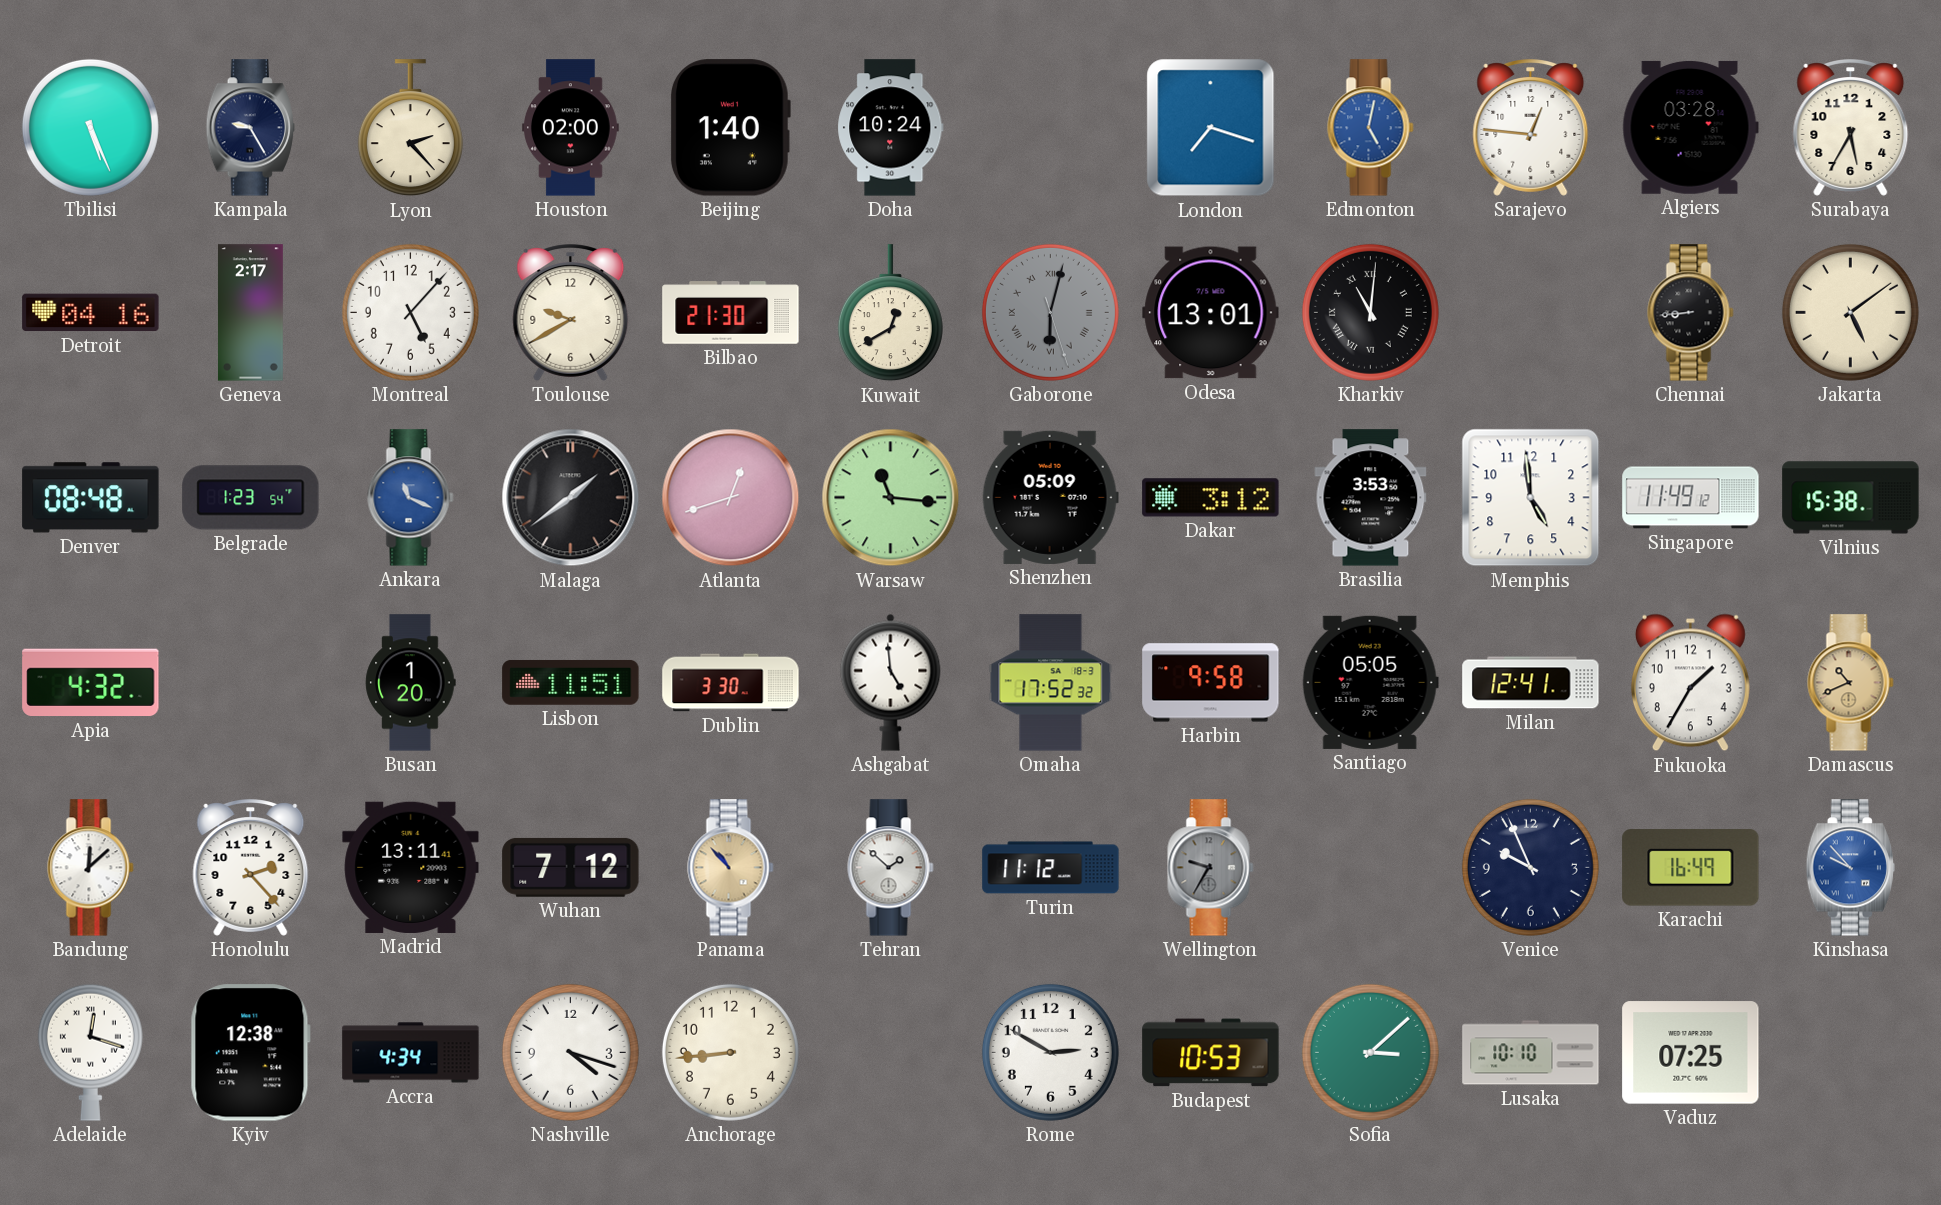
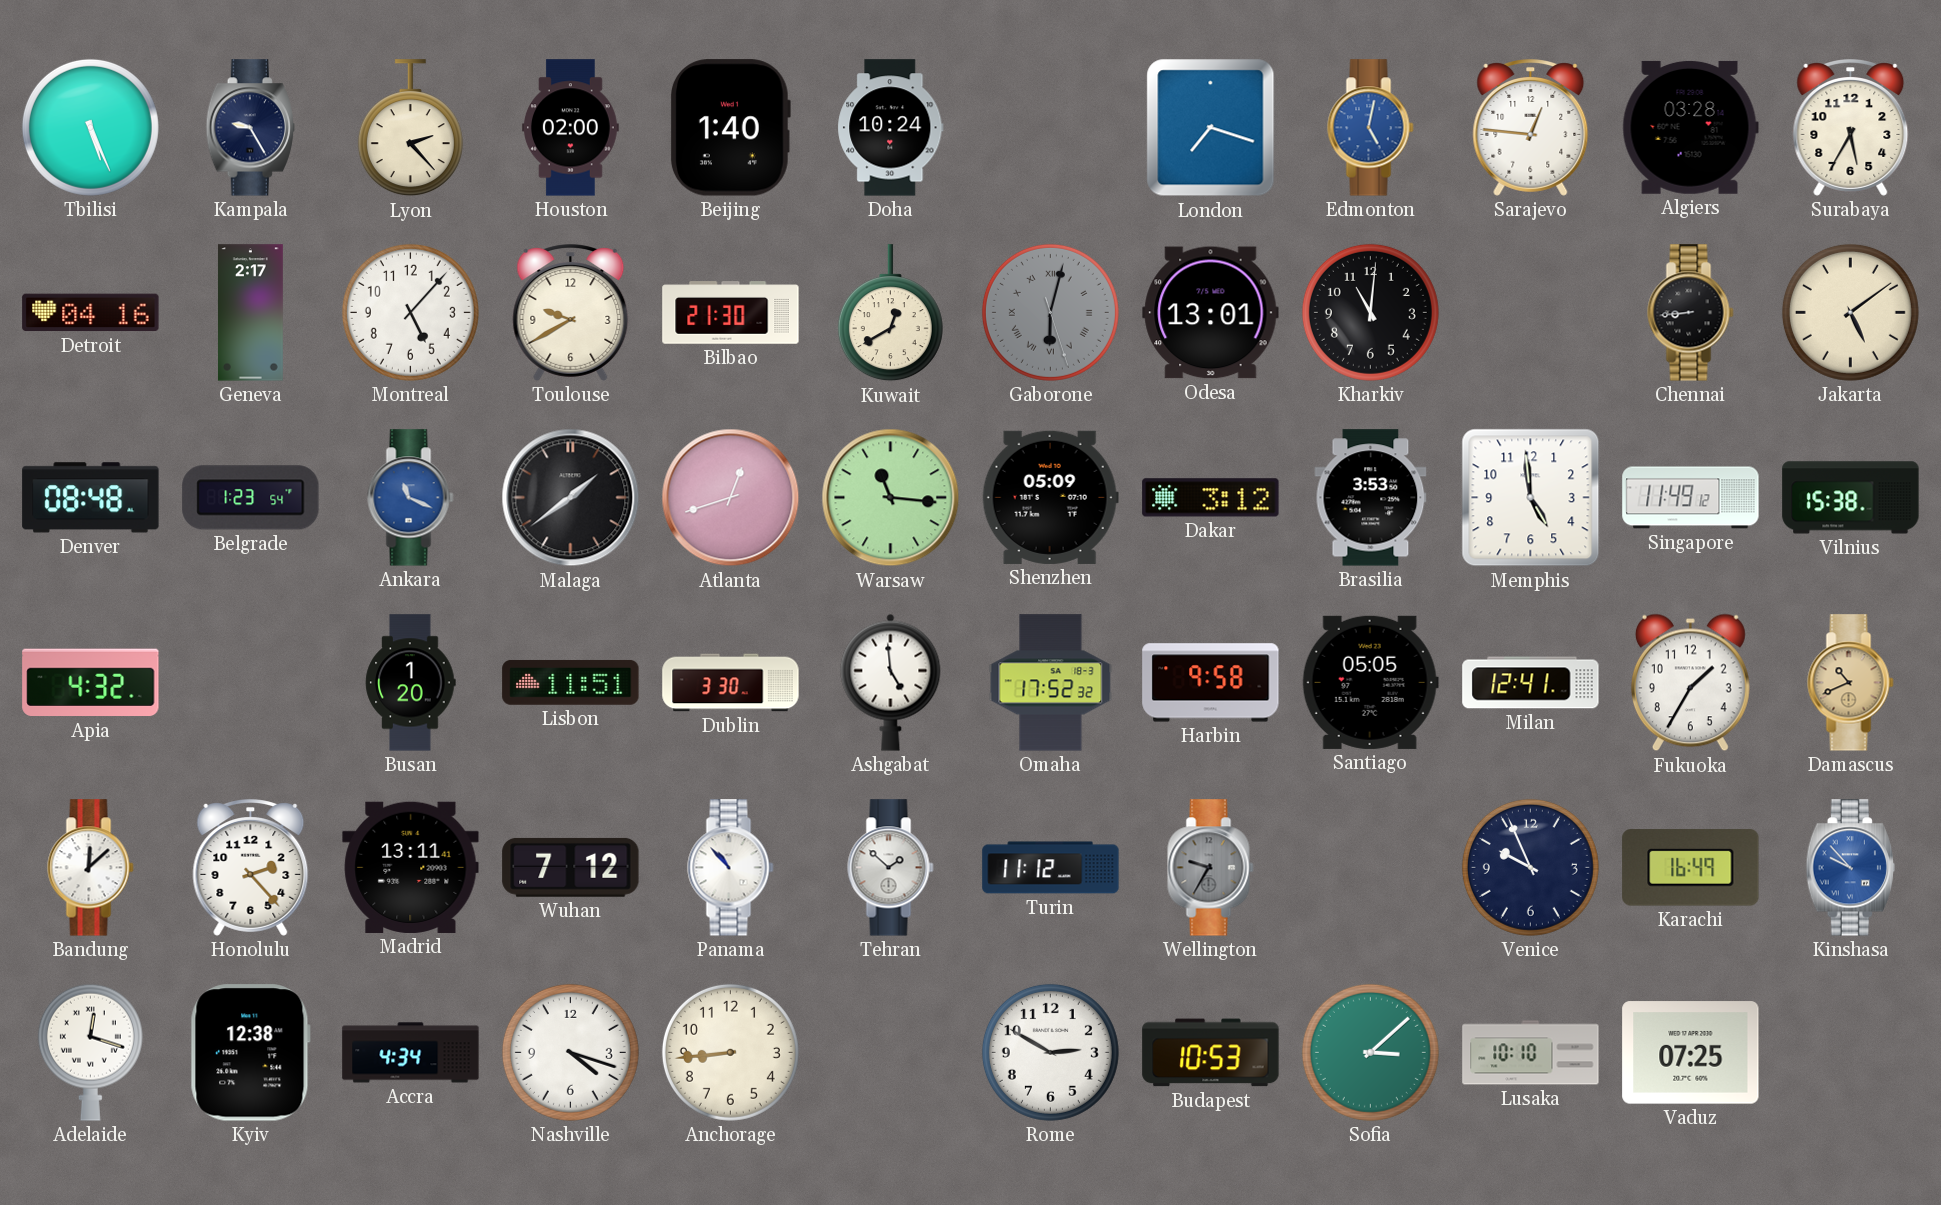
Kharkiv numerals: Roman -> Arabic
Panama dial: champagne -> white
